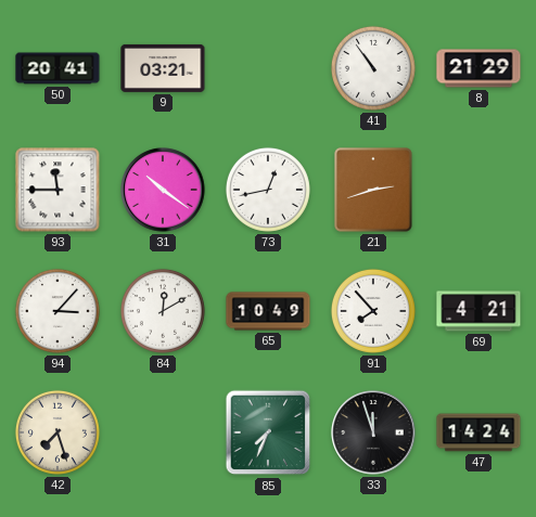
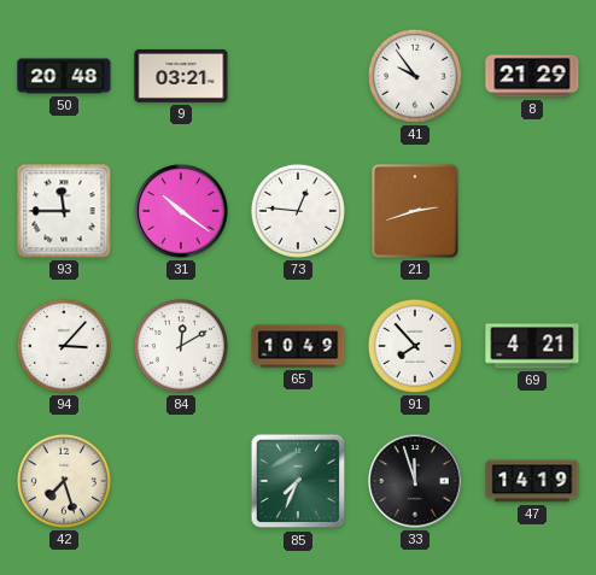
50: 20:41 -> 20:48
41: 10:54 -> 9:54
73: 12:43 -> 12:46
47: 14:24 -> 14:19
